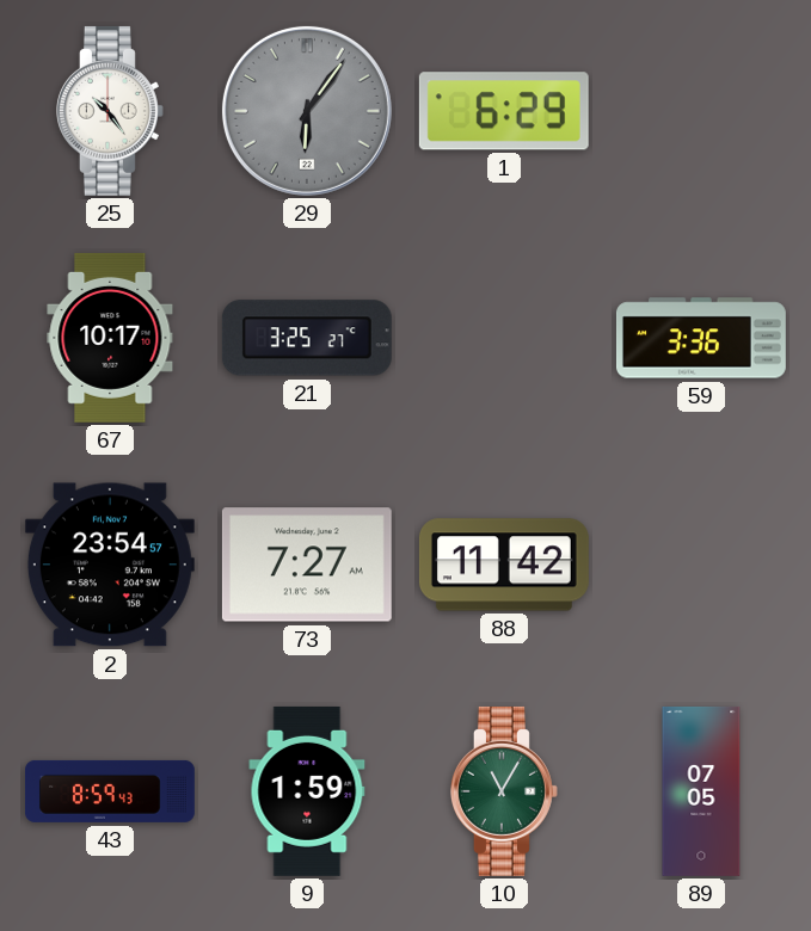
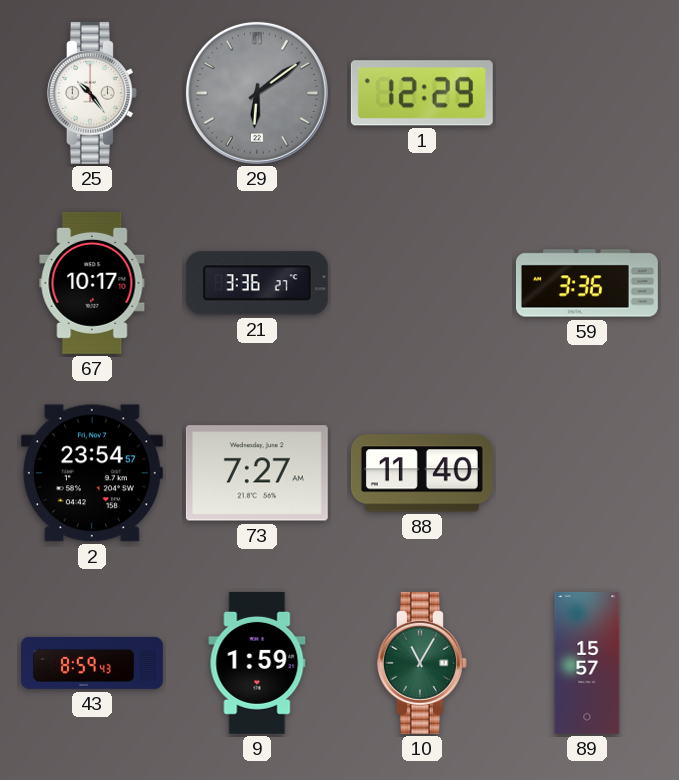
29: 6:06 -> 6:09
1: 6:29 -> 12:29
21: 3:25 -> 3:36
88: 11:42 -> 11:40
89: 07:05 -> 15:57
